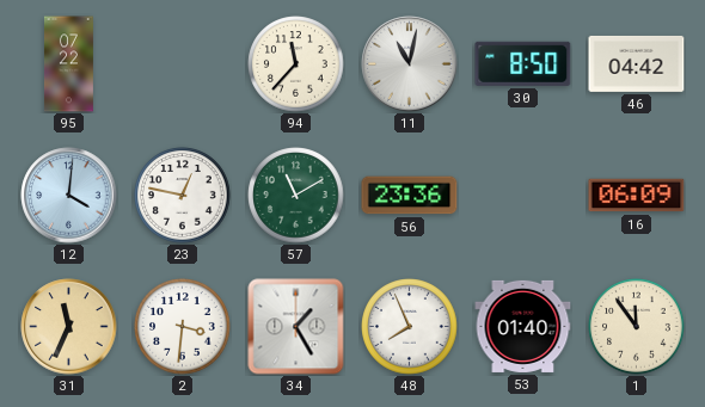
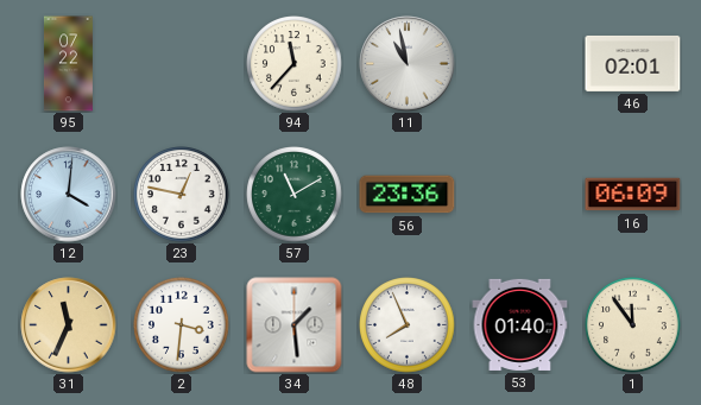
11: 11:02 -> 10:58
30: 8:50 -> none
46: 04:42 -> 02:01
34: 1:25 -> 1:29
